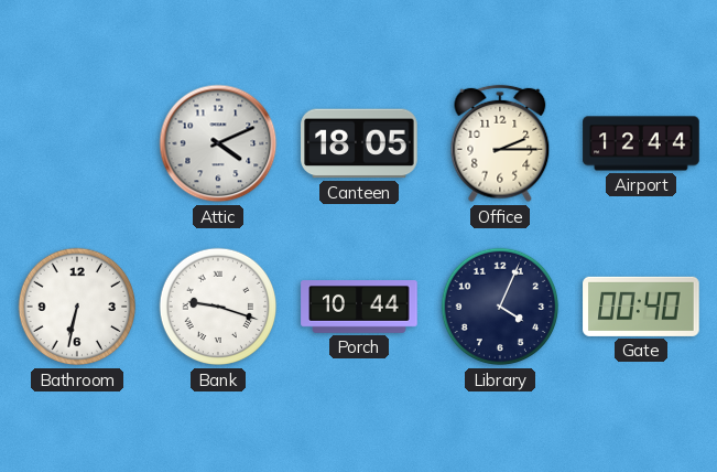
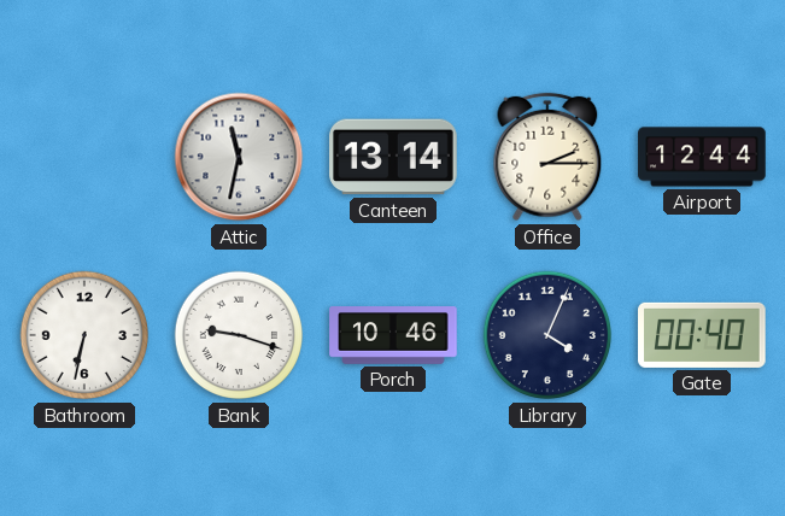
Attic: 4:11 -> 11:32
Canteen: 18:05 -> 13:14
Porch: 10:44 -> 10:46
